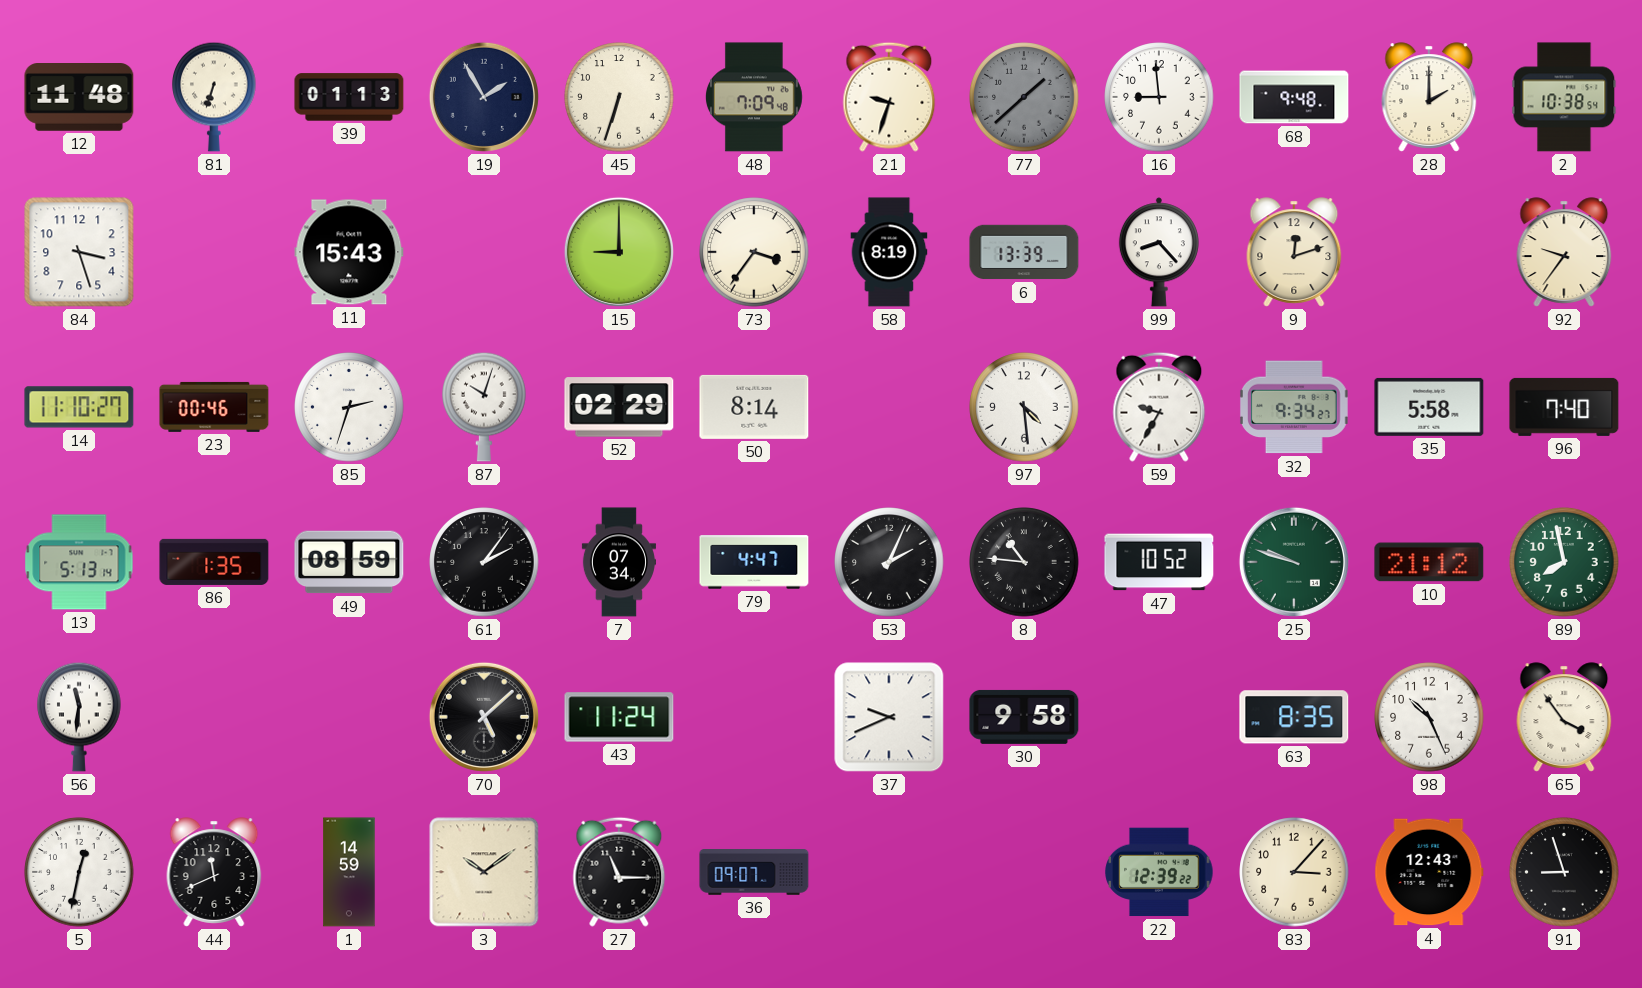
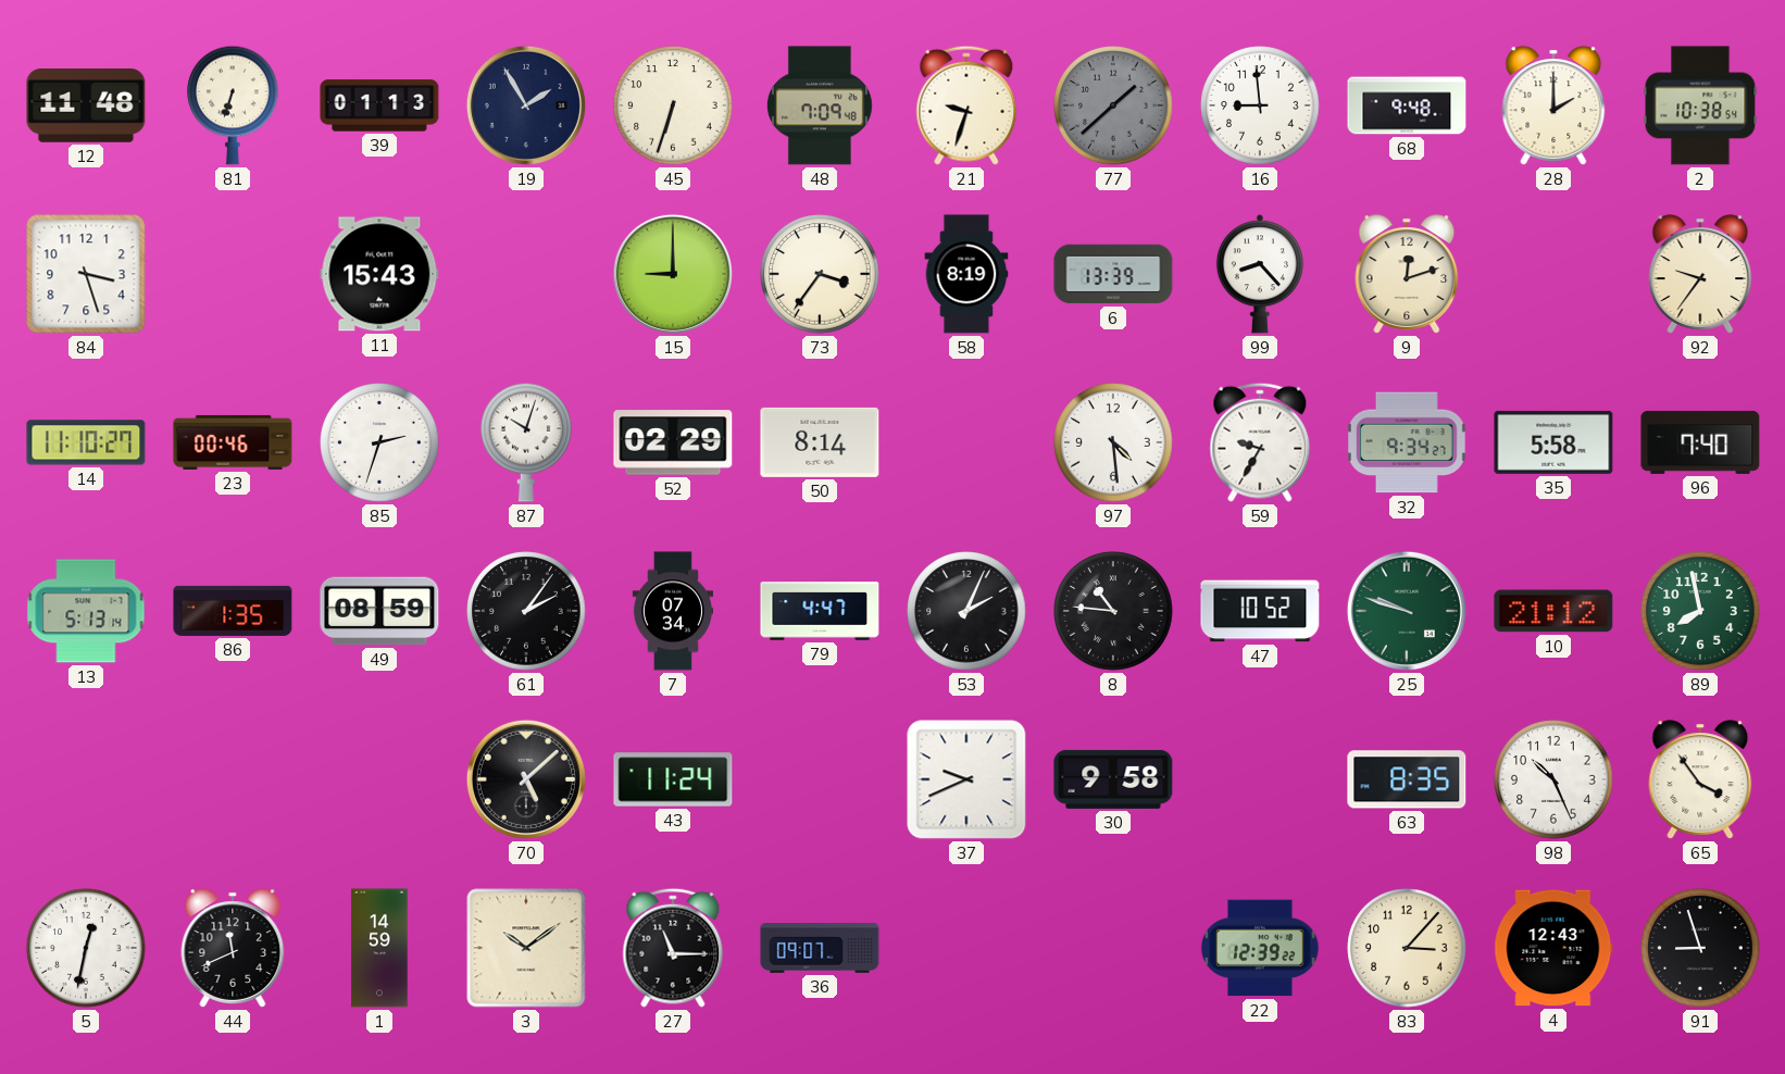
56: 11:31 -> none
